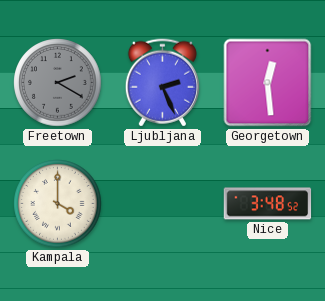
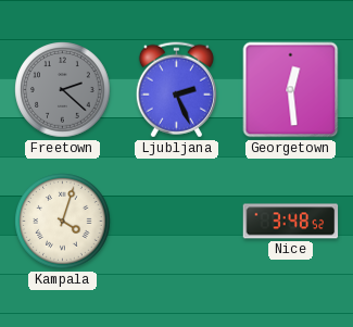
Freetown: 2:20 -> 2:22
Kampala: 4:00 -> 4:03
